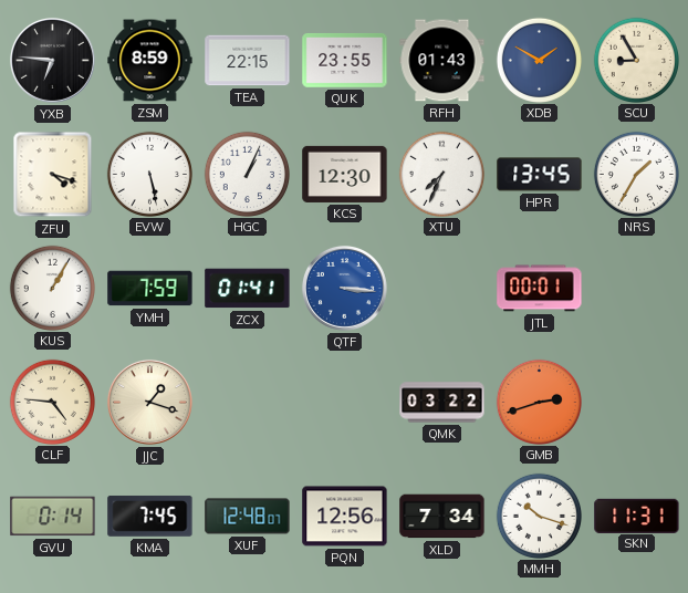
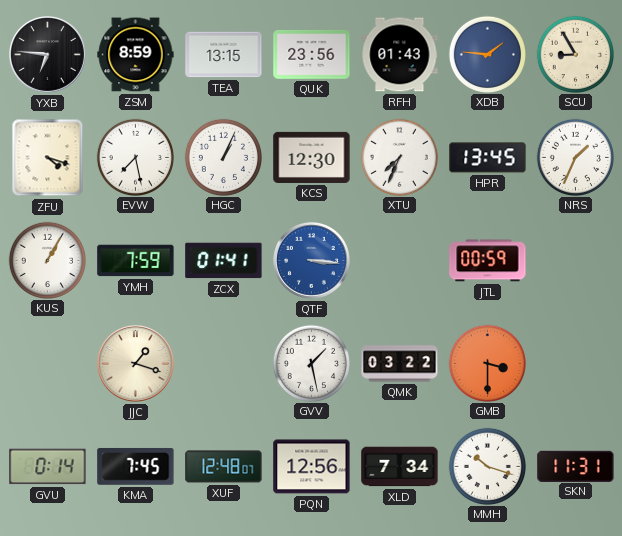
TEA: 22:15 -> 13:15
QUK: 23:55 -> 23:56
XDB: 1:50 -> 1:46
EVW: 5:28 -> 7:28
NRS: 1:35 -> 1:34
JTL: 00:01 -> 00:59
CLF: 4:46 -> none
GVV: none -> 1:28
GMB: 2:42 -> 3:30
